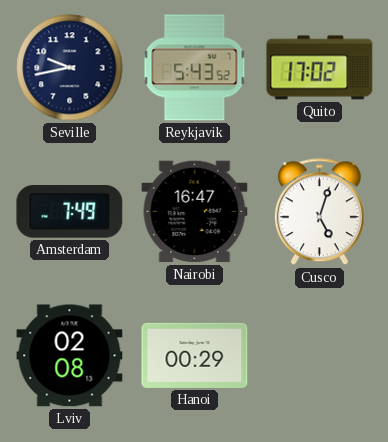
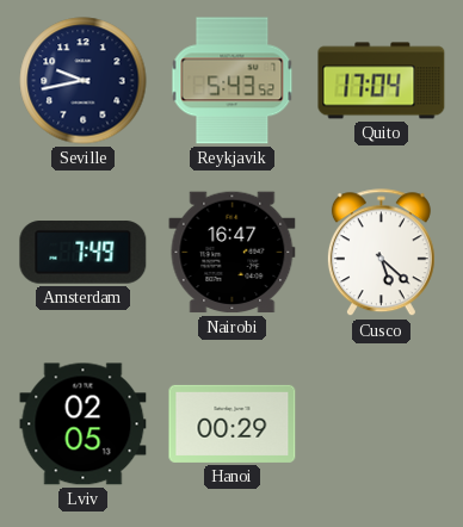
Quito: 17:02 -> 17:04
Cusco: 5:03 -> 5:22
Lviv: 02:08 -> 02:05
